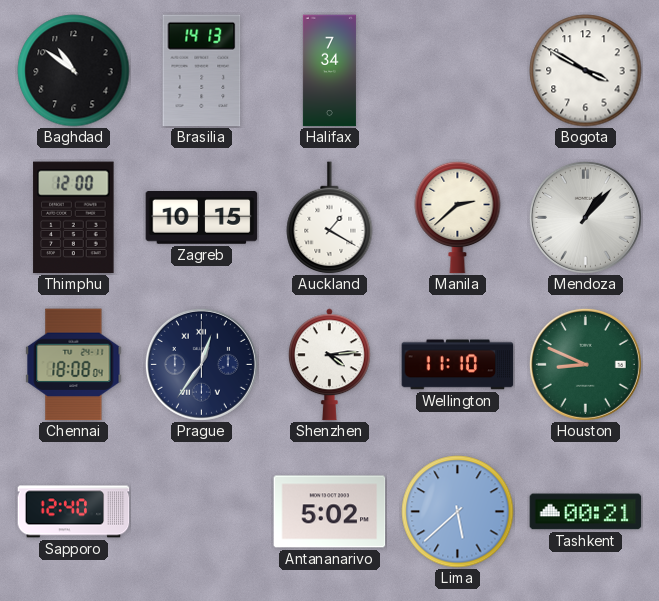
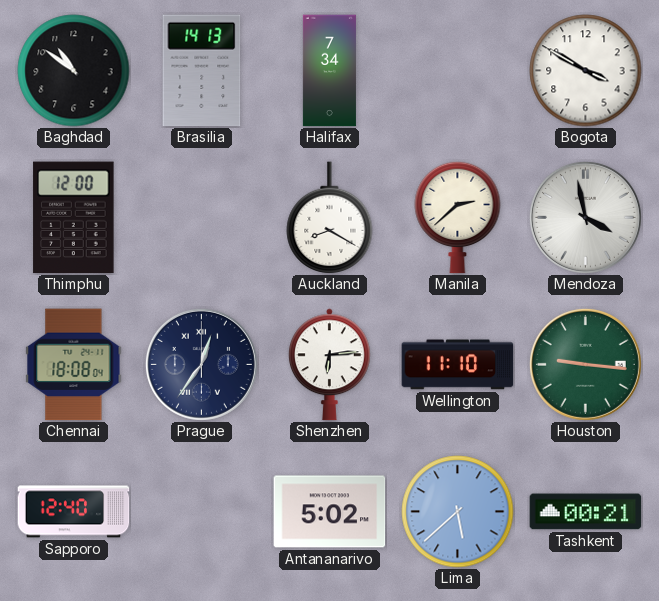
Zagreb: 10:15 -> none
Auckland: 1:20 -> 8:20
Mendoza: 1:07 -> 3:58
Shenzhen: 4:14 -> 6:14
Houston: 8:49 -> 9:16
